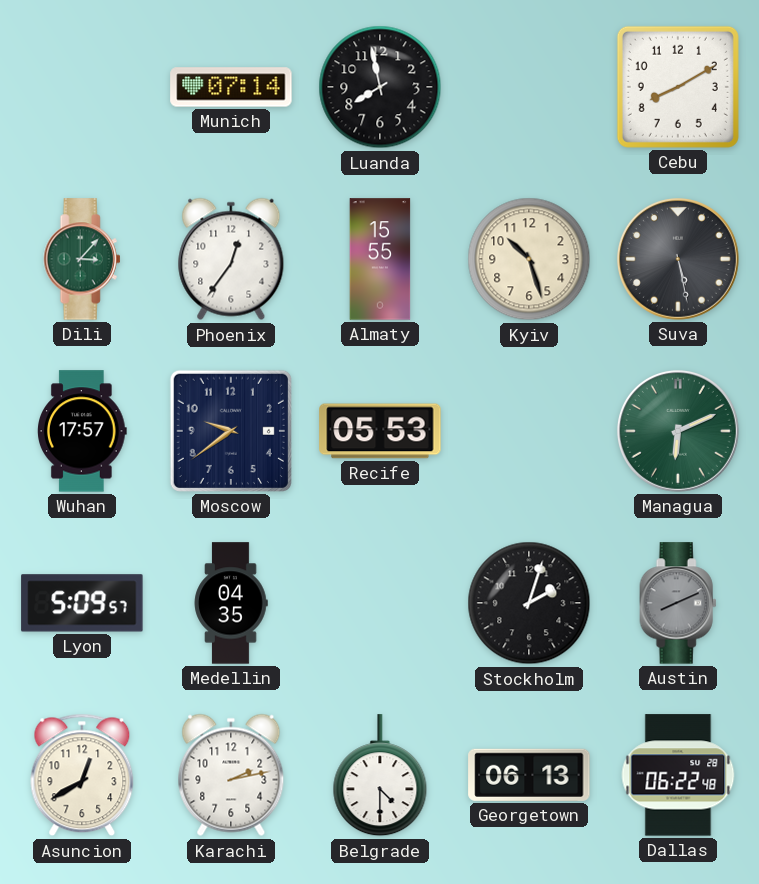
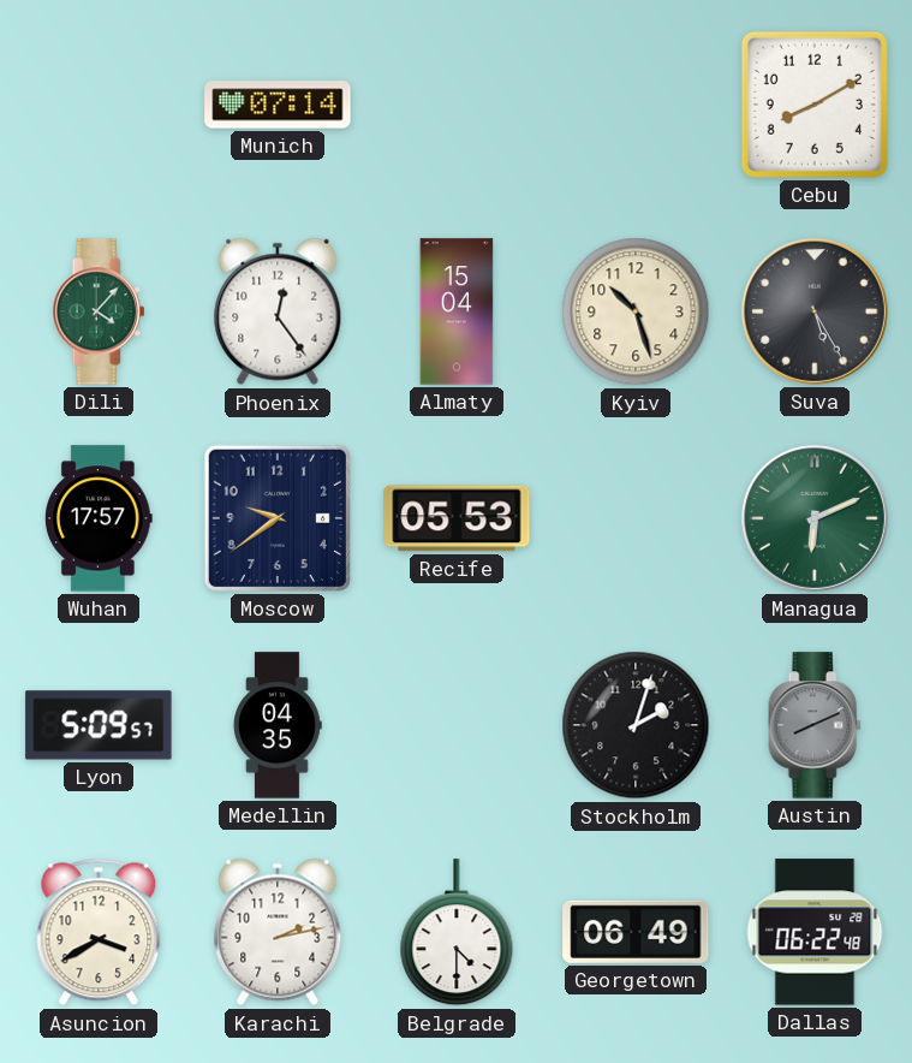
Luanda: 7:58 -> none
Dili: 3:07 -> 4:07
Phoenix: 12:36 -> 12:24
Almaty: 15:55 -> 15:04
Suva: 5:28 -> 5:25
Asuncion: 12:40 -> 3:40
Georgetown: 06:13 -> 06:49
